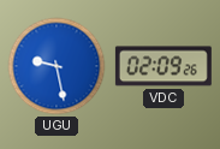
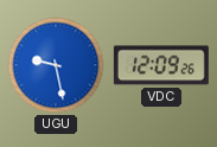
VDC: 02:09 -> 12:09
